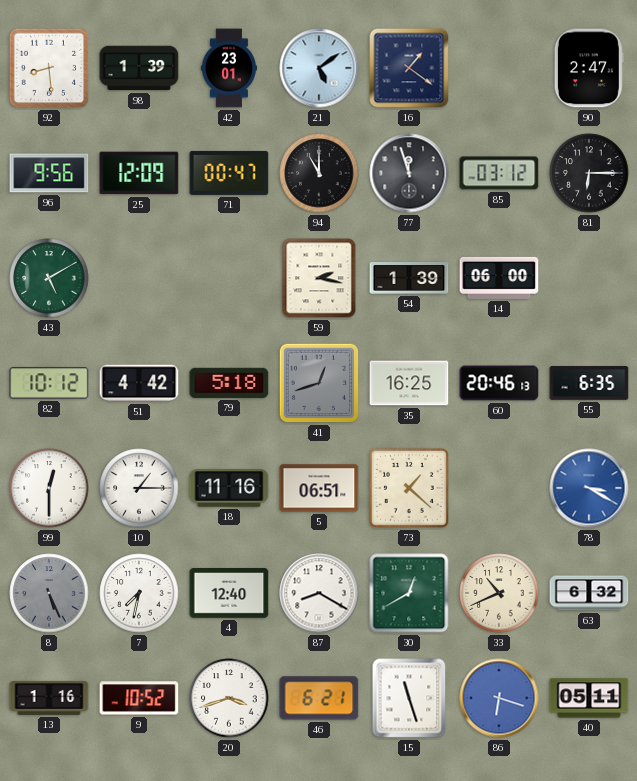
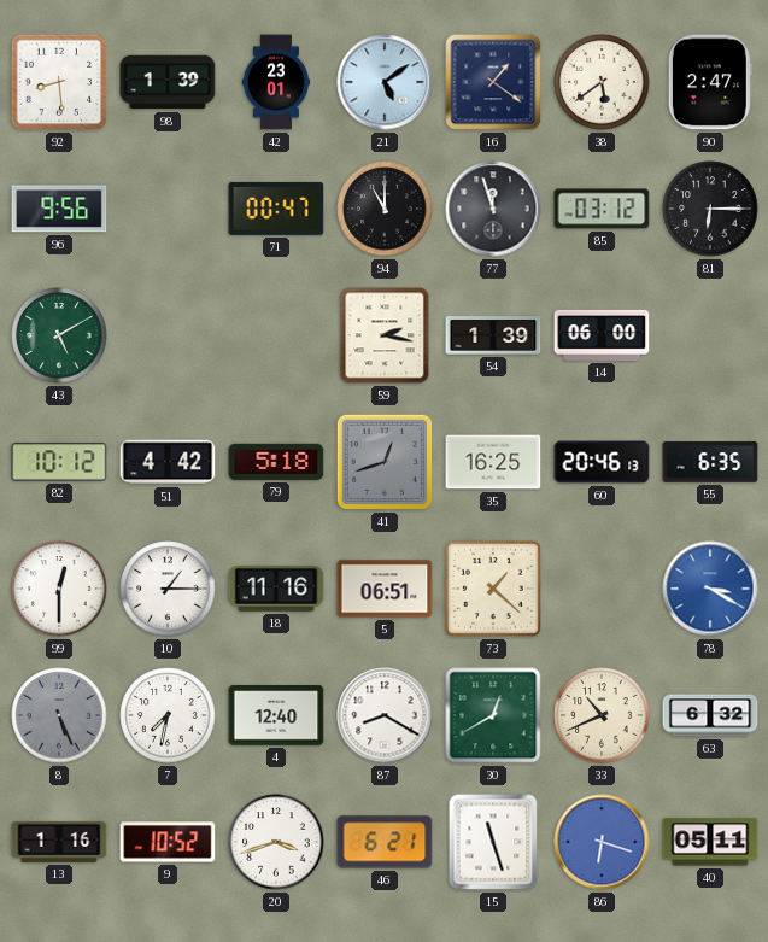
38: none -> 5:39
25: 12:09 -> none
